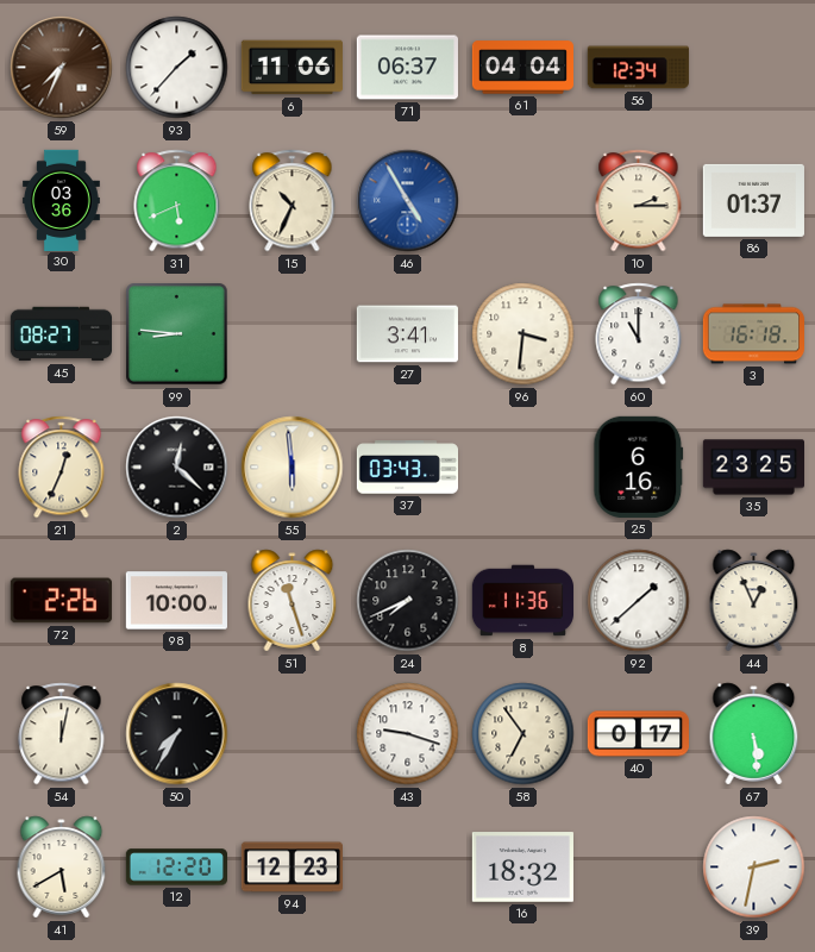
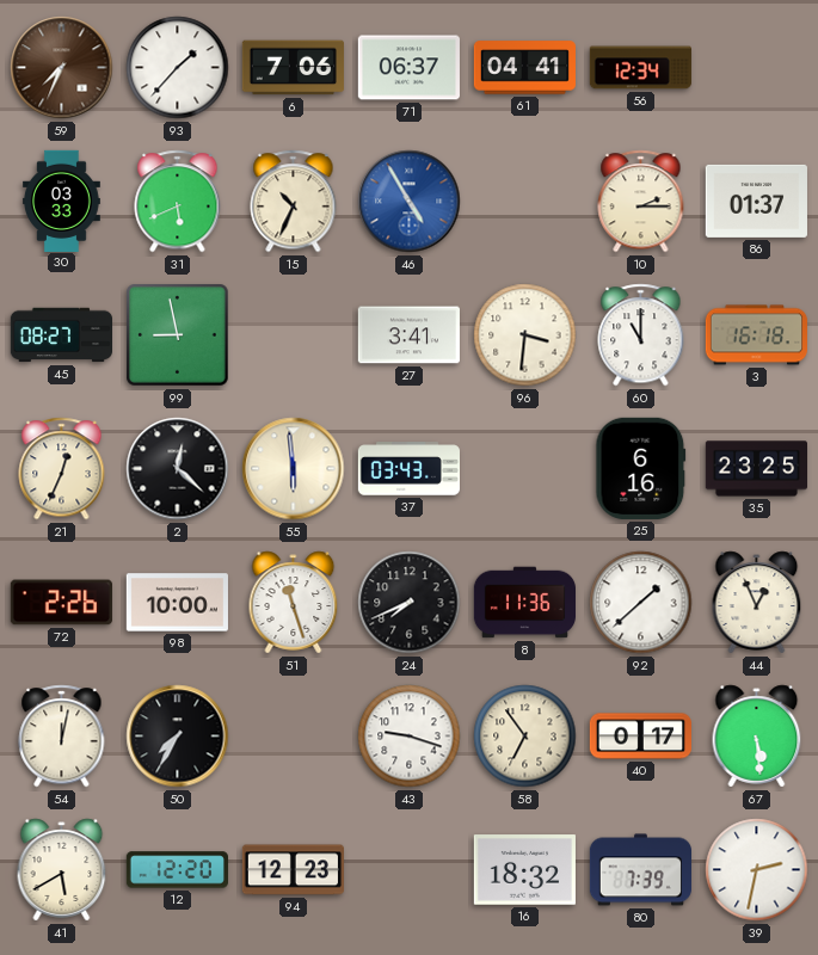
6: 11:06 -> 7:06
61: 04:04 -> 04:41
30: 03:36 -> 03:33
99: 8:46 -> 8:58
80: none -> 7:39
